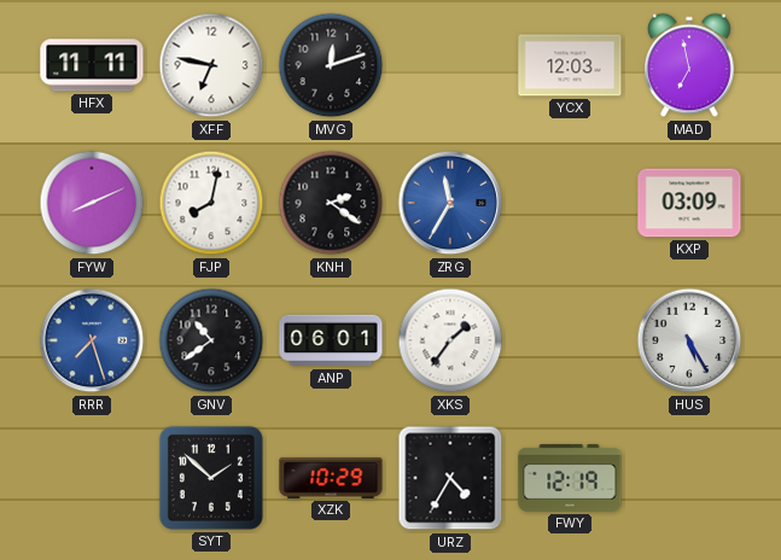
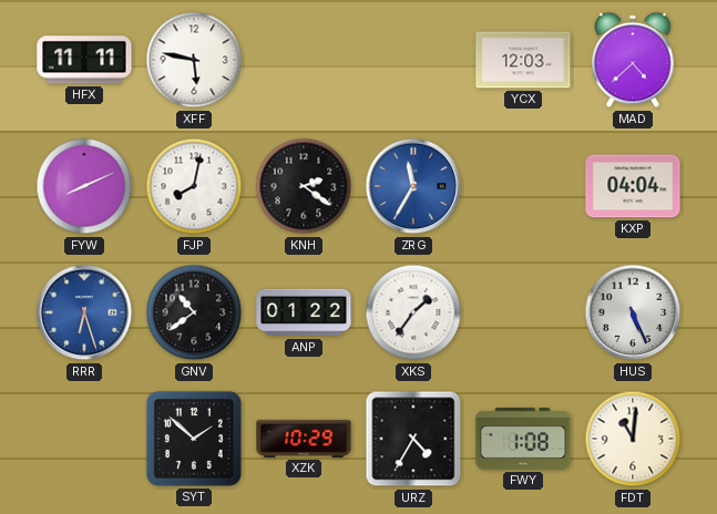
XFF: 6:47 -> 5:47
MVG: 12:12 -> none
MAD: 6:58 -> 4:38
KXP: 03:09 -> 04:04
RRR: 7:27 -> 6:27
ANP: 06:01 -> 01:22
HUS: 5:25 -> 5:26
FWY: 12:19 -> 1:08
FDT: none -> 11:01
